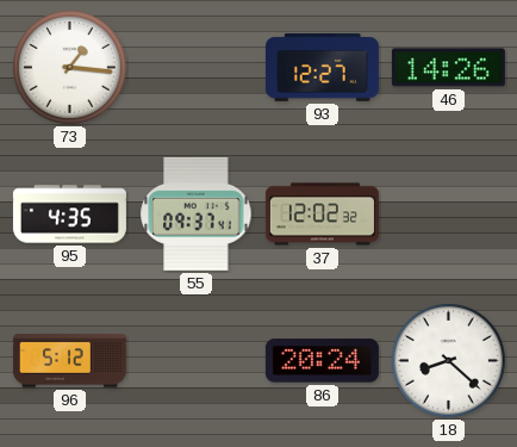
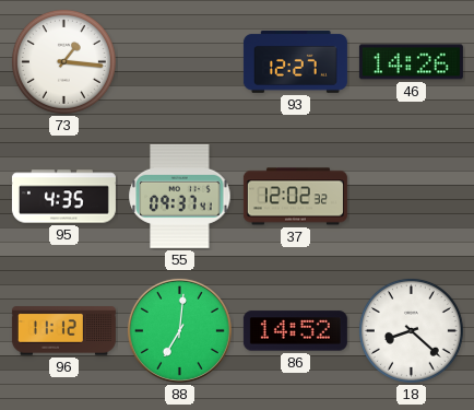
96: 5:12 -> 11:12
88: none -> 7:01
86: 20:24 -> 14:52
